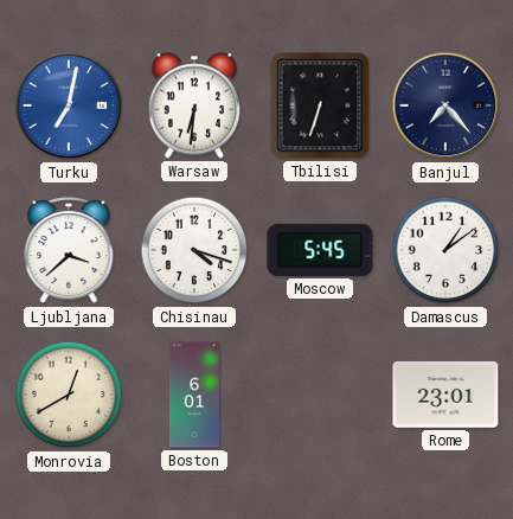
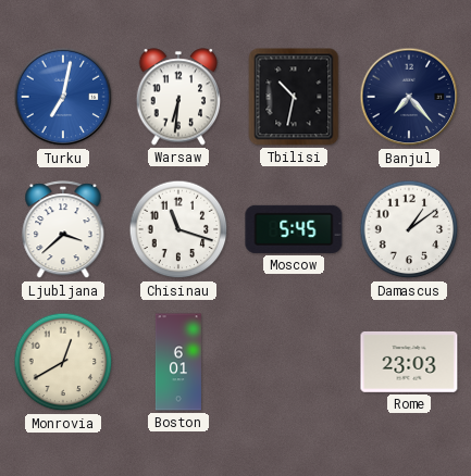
Tbilisi: 6:33 -> 10:32
Chisinau: 4:18 -> 11:18
Rome: 23:01 -> 23:03
